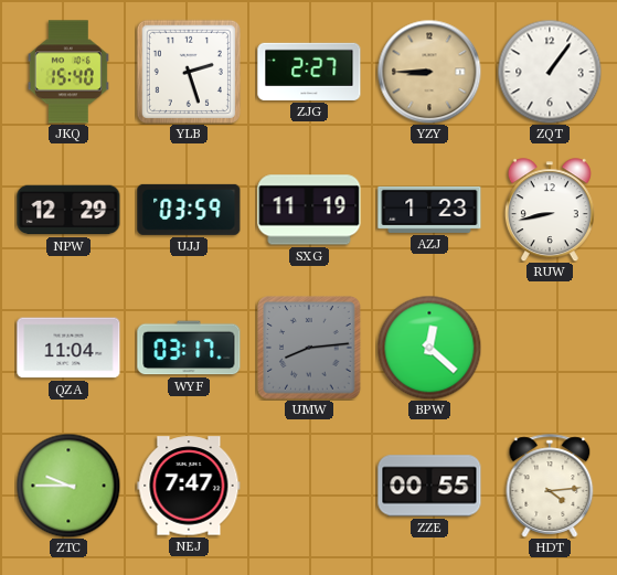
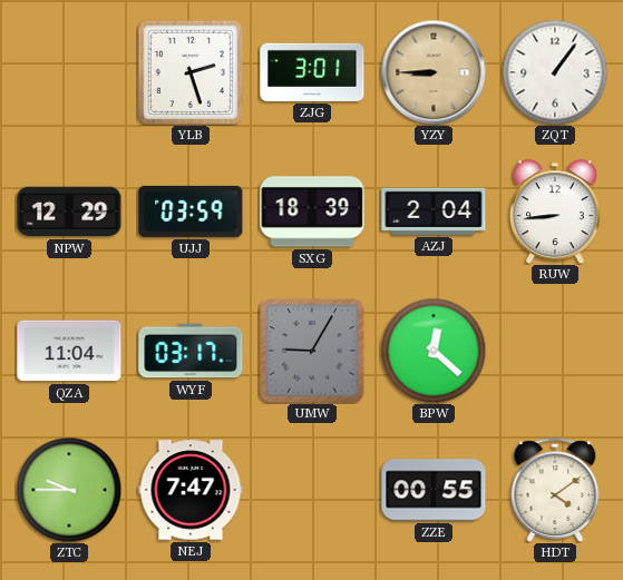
JKQ: 15:40 -> none
ZJG: 2:27 -> 3:01
SXG: 11:19 -> 18:39
AZJ: 1:23 -> 2:04
RUW: 8:43 -> 8:44
UMW: 8:14 -> 9:05
HDT: 4:14 -> 4:09
